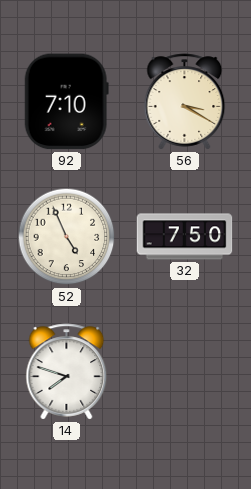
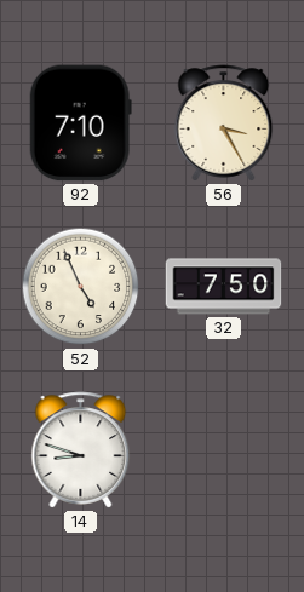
56: 3:20 -> 3:25
14: 7:48 -> 8:48
